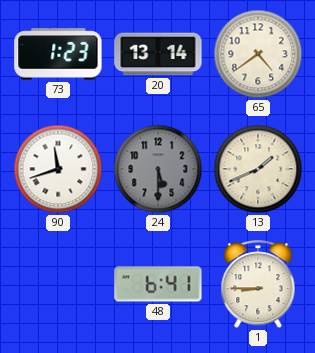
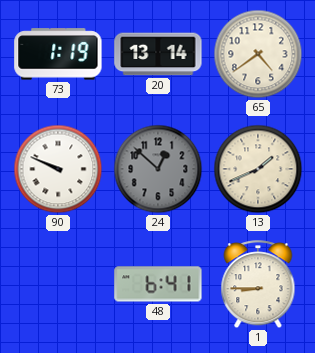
73: 1:23 -> 1:19
90: 11:42 -> 9:49
24: 5:30 -> 12:52
